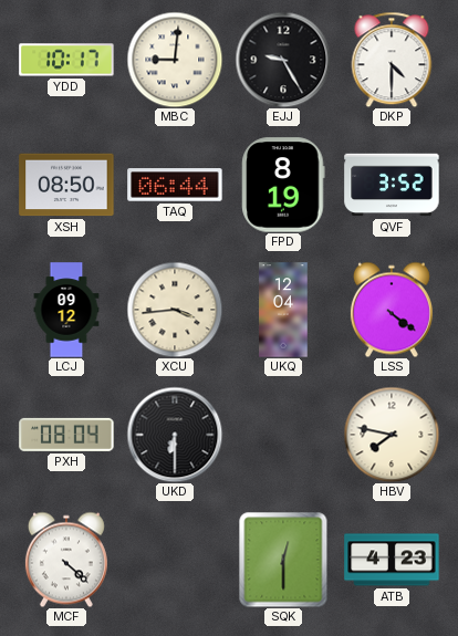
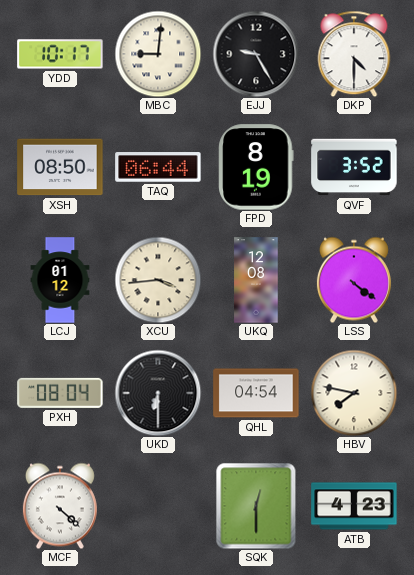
LCJ: 09:12 -> 01:12
UKQ: 12:04 -> 12:08
QHL: none -> 04:54
